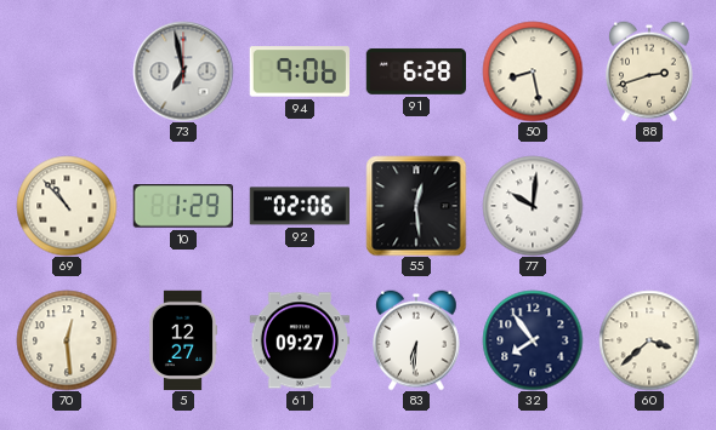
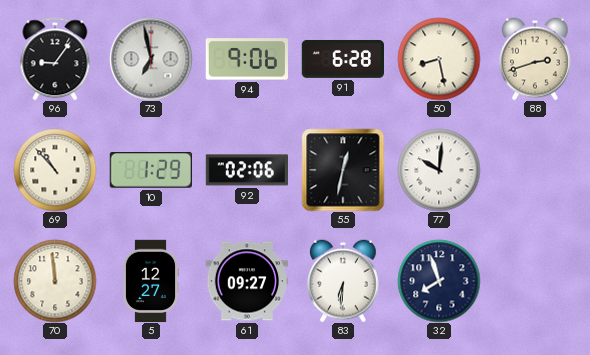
96: none -> 9:06
55: 12:29 -> 12:32
70: 12:29 -> 11:59
32: 7:54 -> 7:57
60: 3:38 -> none
